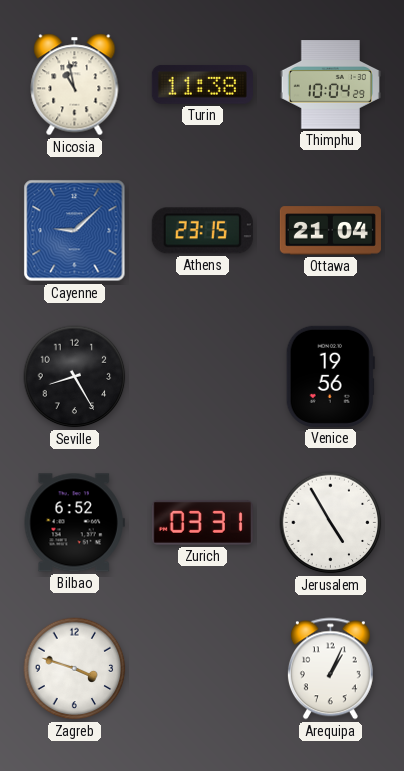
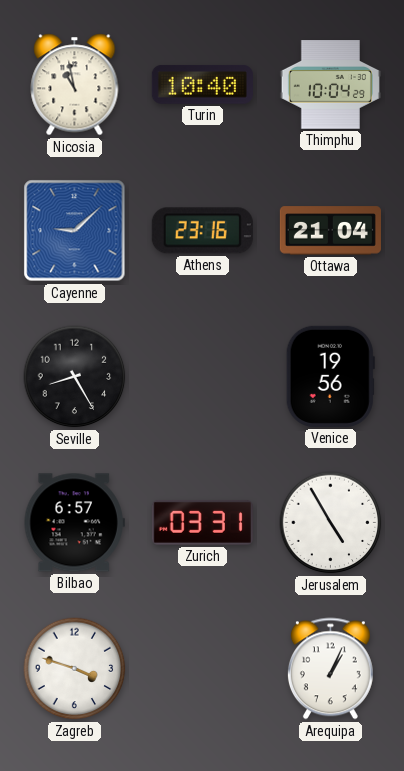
Turin: 11:38 -> 10:40
Athens: 23:15 -> 23:16
Bilbao: 6:52 -> 6:57
